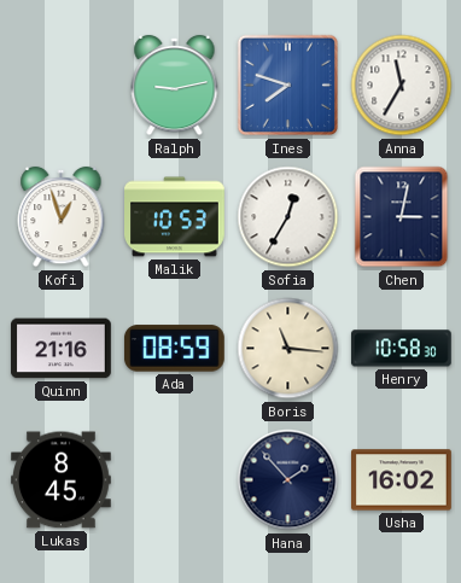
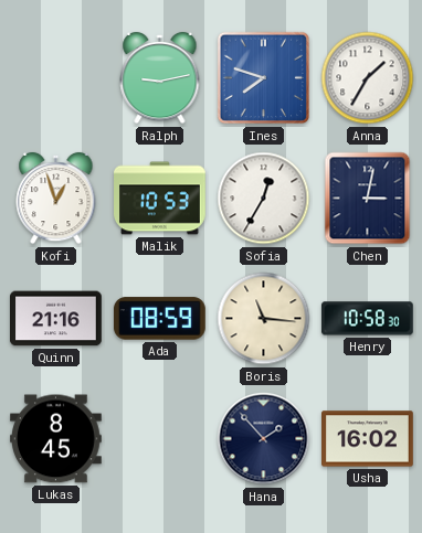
Anna: 11:35 -> 1:35
